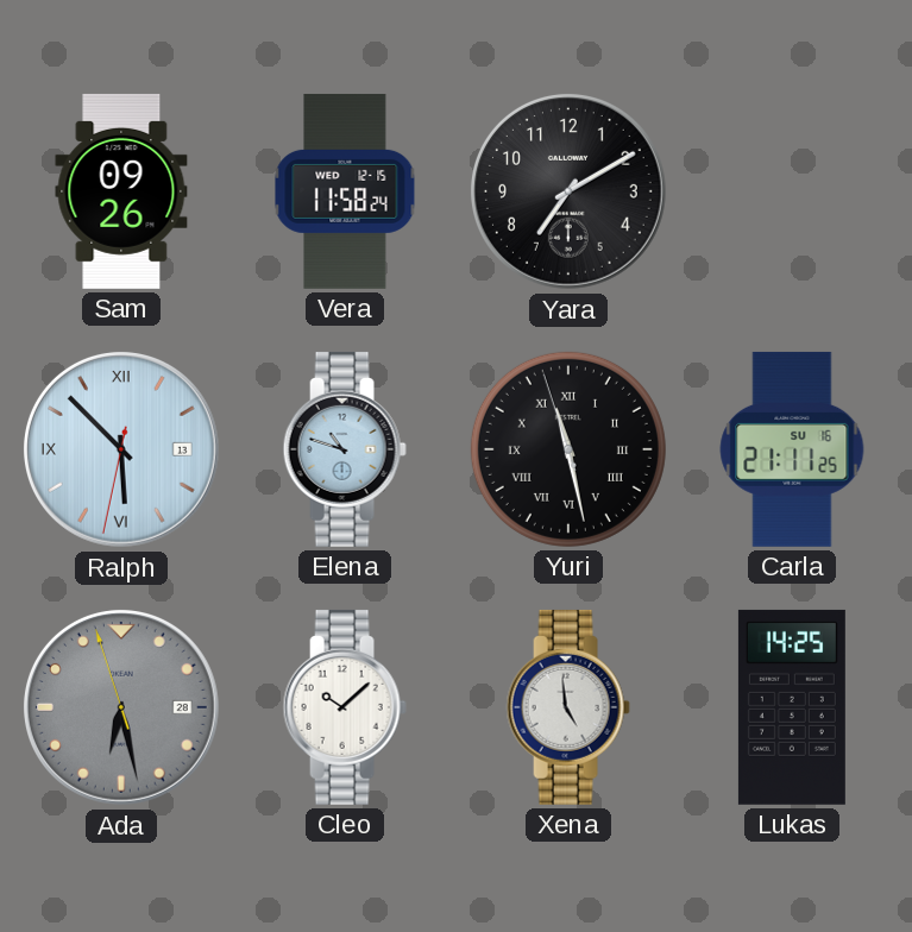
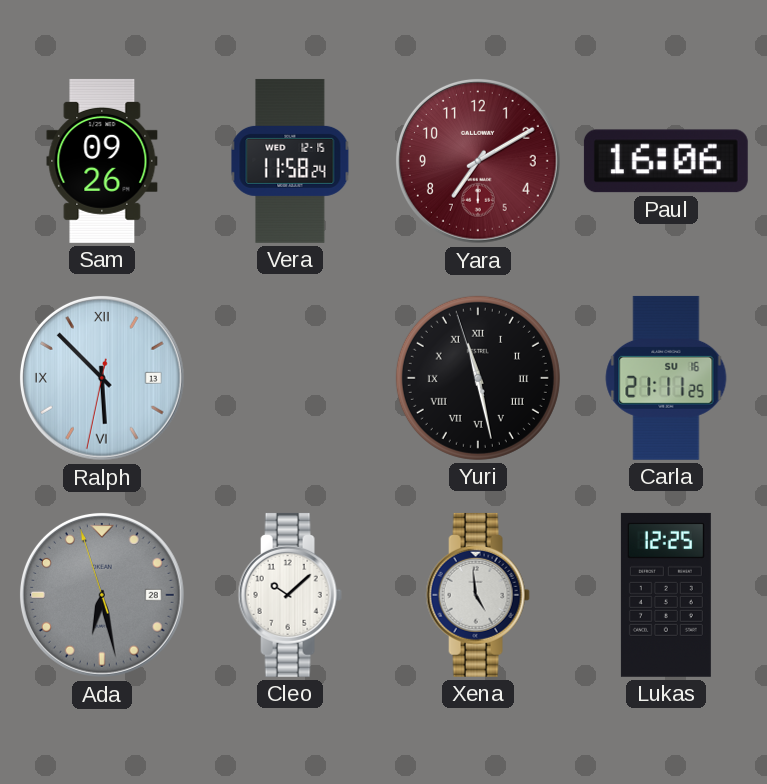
Yara dial: black -> burgundy
Paul: none -> 16:06
Elena: 10:48 -> none
Lukas: 14:25 -> 12:25
